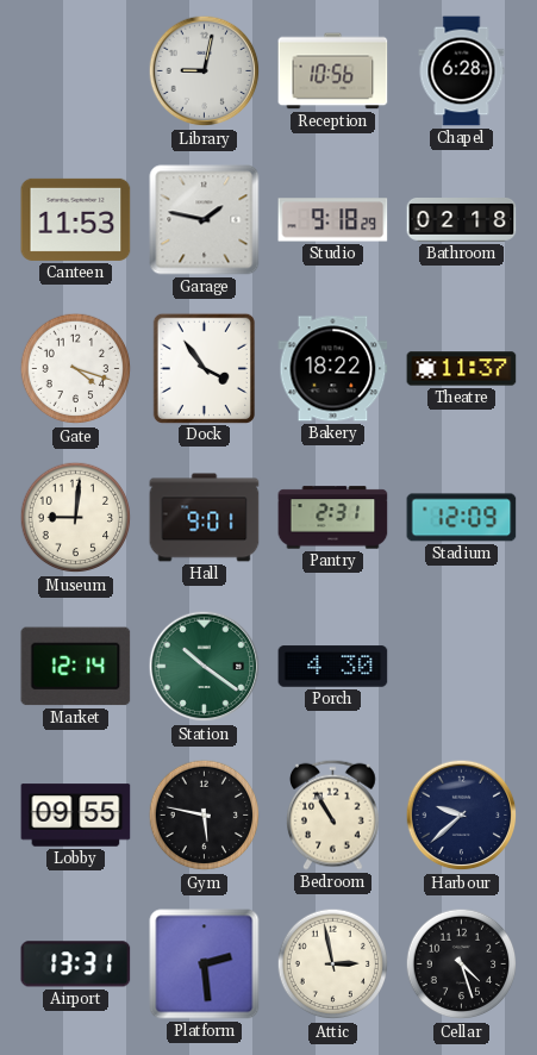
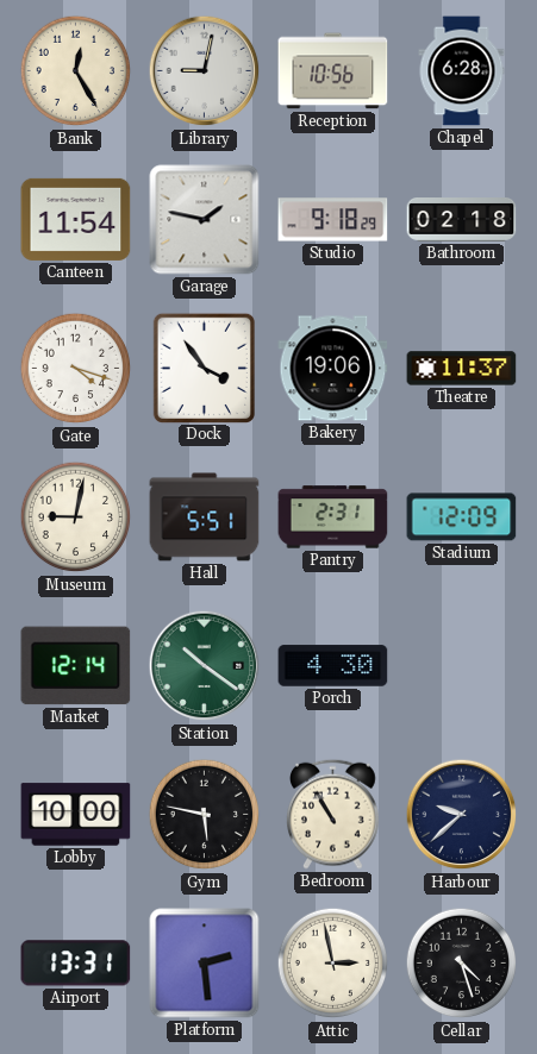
Bank: none -> 12:25
Canteen: 11:53 -> 11:54
Bakery: 18:22 -> 19:06
Museum: 9:01 -> 9:02
Hall: 9:01 -> 5:51
Lobby: 09:55 -> 10:00
